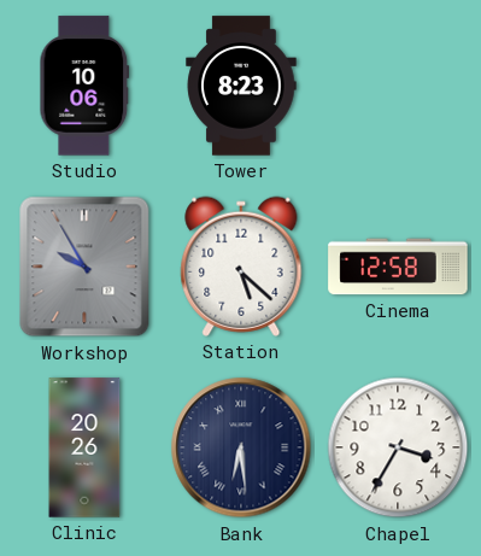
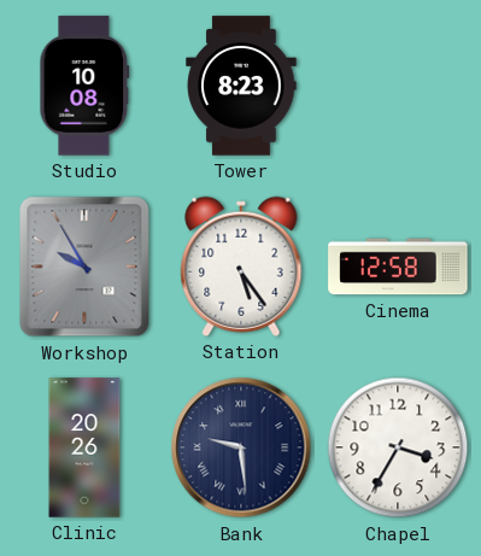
Studio: 10:06 -> 10:08
Station: 5:22 -> 5:24
Bank: 6:29 -> 9:29
